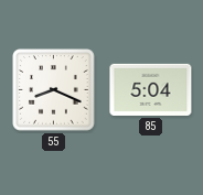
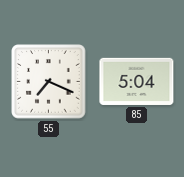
55: 8:19 -> 7:19
